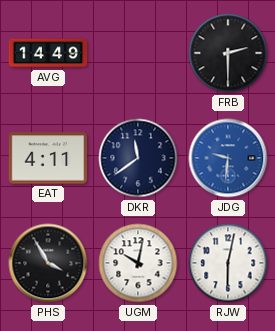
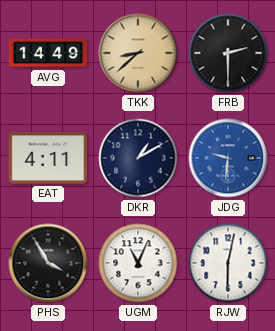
TKK: none -> 8:38
DKR: 11:39 -> 1:10
UGM: 10:02 -> 11:04
